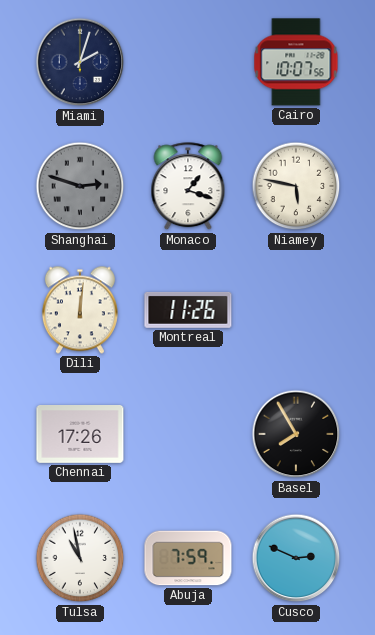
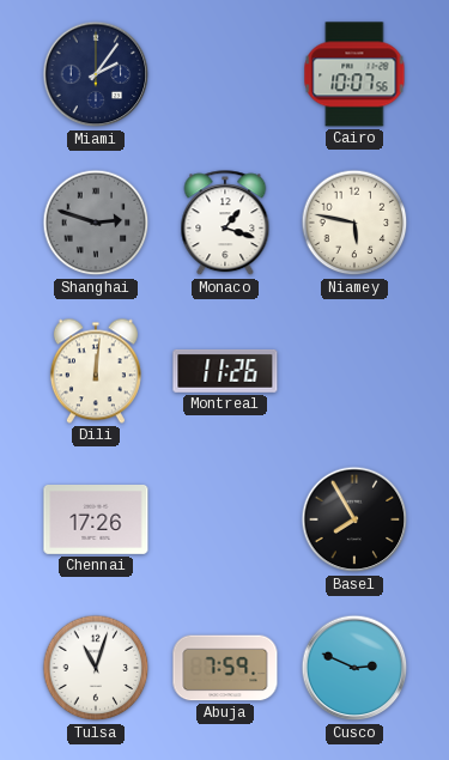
Miami: 2:03 -> 2:06
Tulsa: 10:58 -> 11:03
